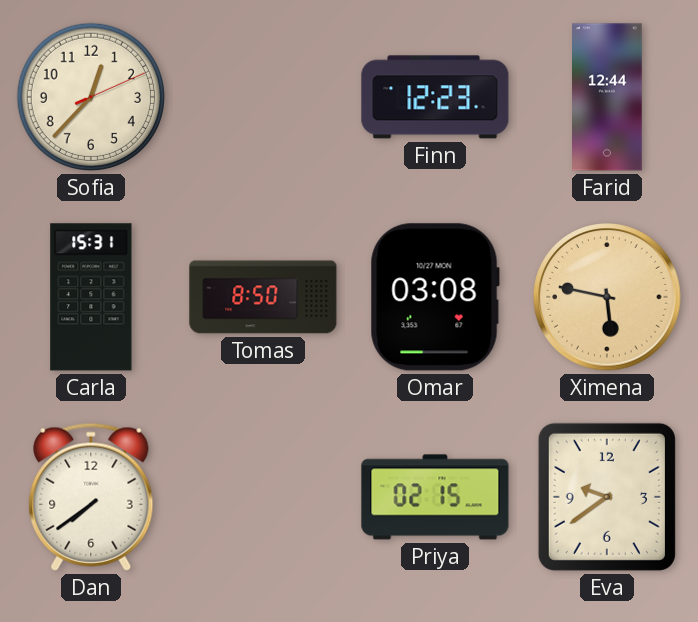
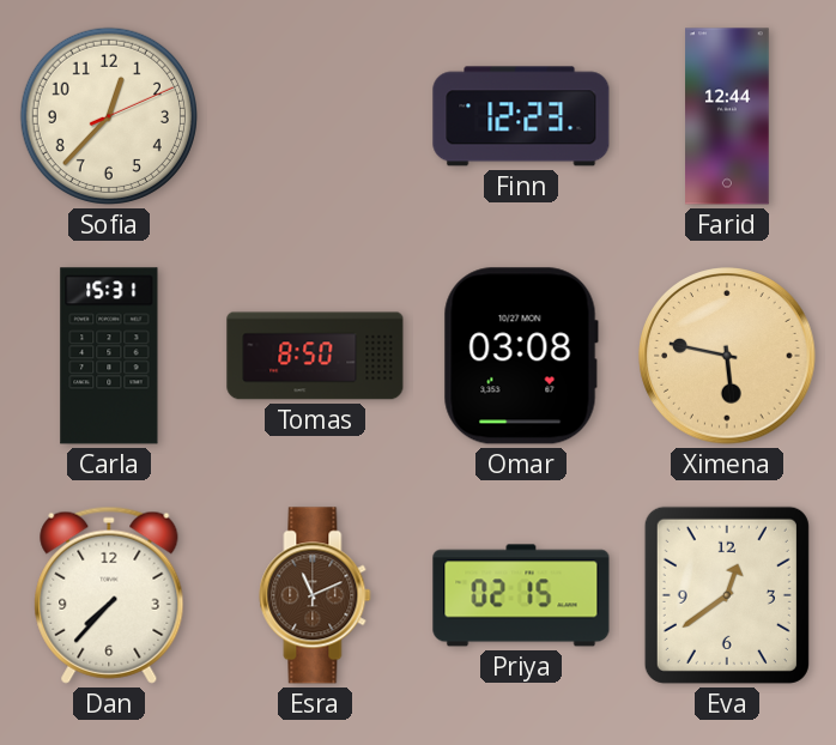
Dan: 7:39 -> 7:37
Esra: none -> 11:11
Eva: 9:39 -> 12:39
